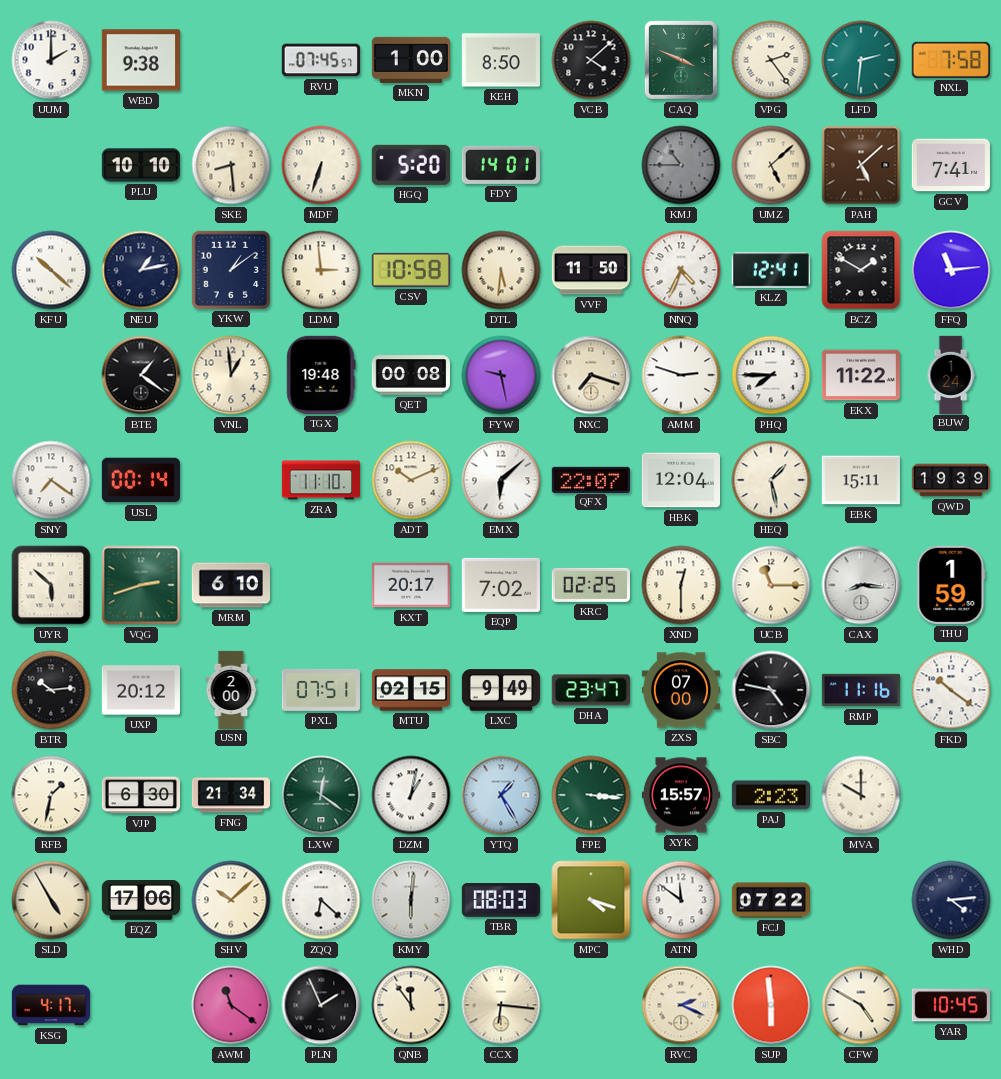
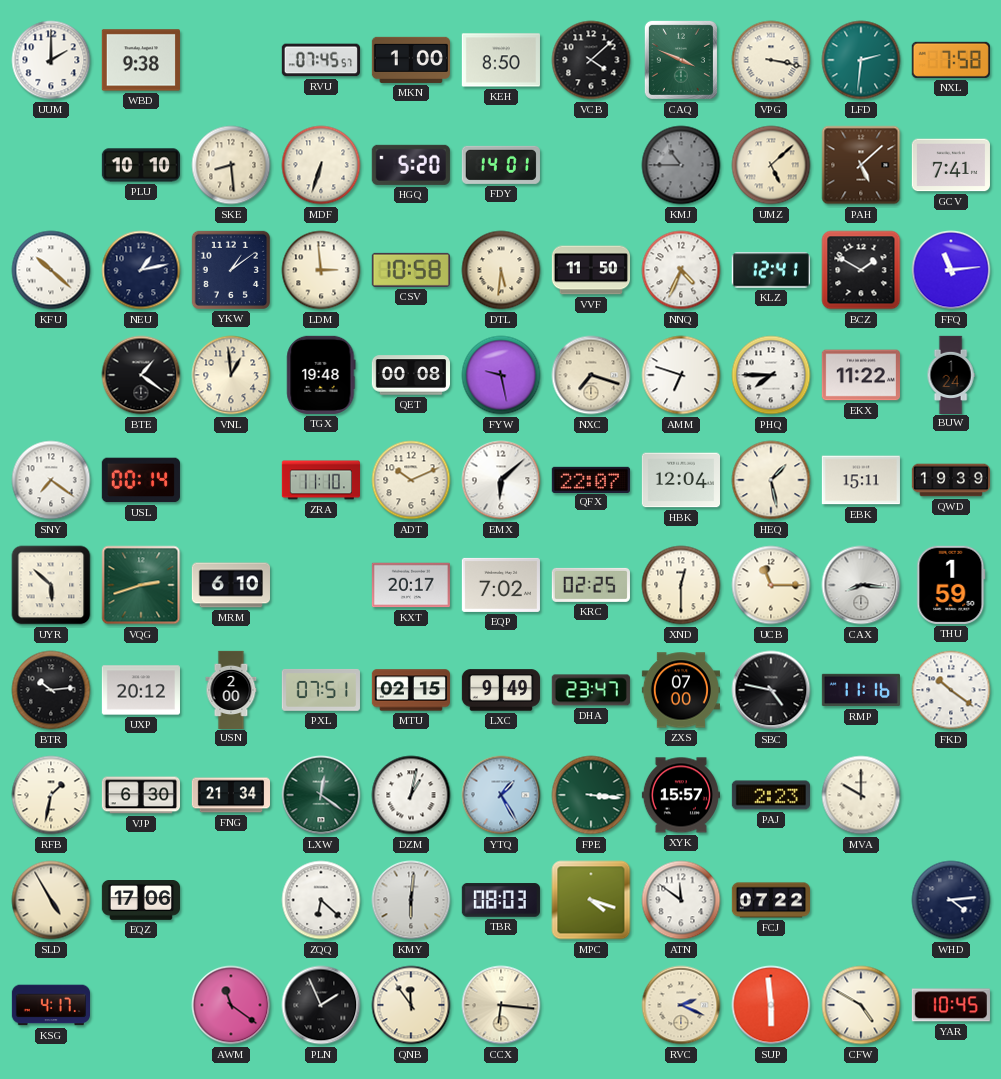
VPG: 2:24 -> 3:17
AMM: 2:48 -> 6:48
SHV: 10:08 -> none
